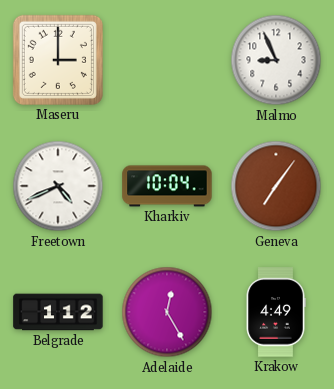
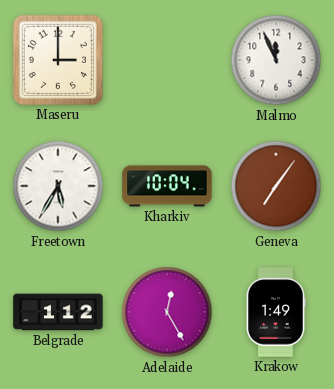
Malmo: 8:56 -> 11:56
Freetown: 4:41 -> 5:35
Krakow: 4:49 -> 1:49
